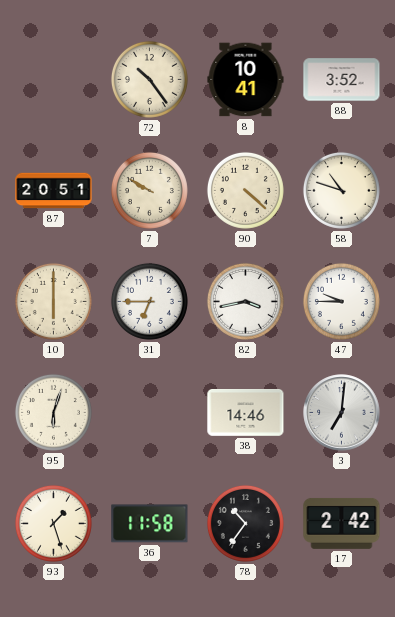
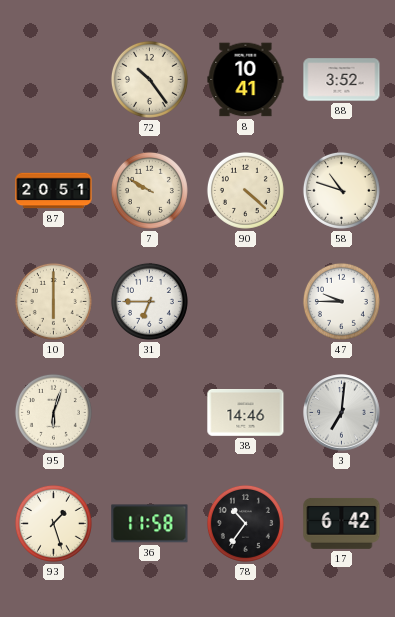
82: 3:43 -> none
17: 2:42 -> 6:42
